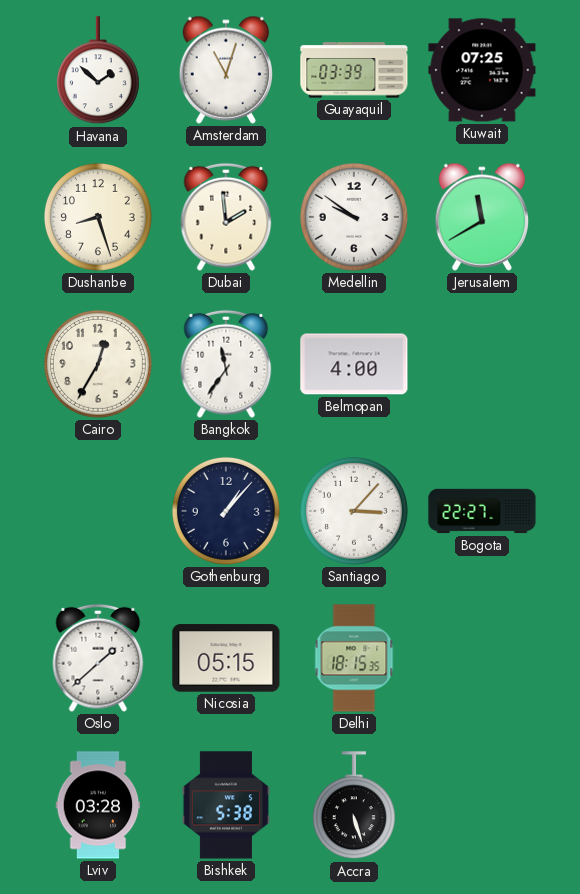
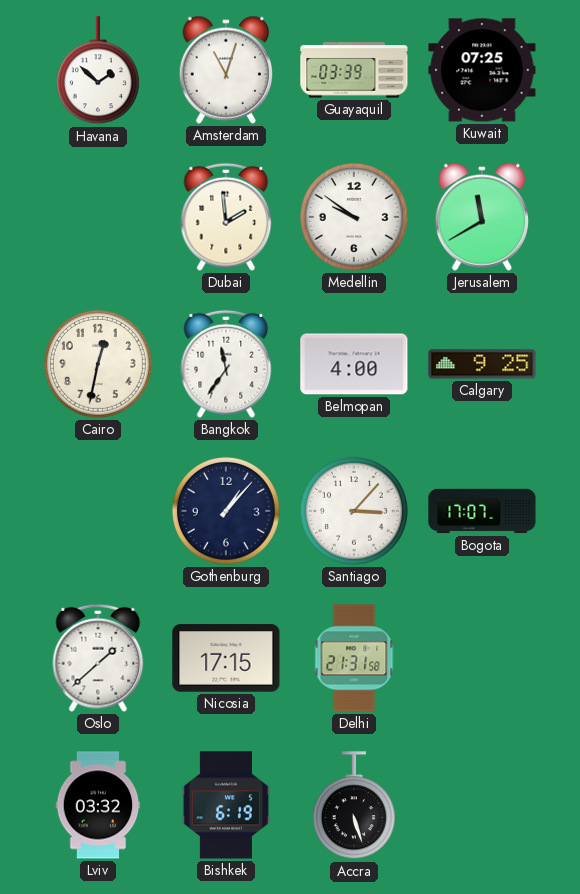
Dushanbe: 8:27 -> none
Cairo: 12:35 -> 12:32
Calgary: none -> 9:25
Bogota: 22:27 -> 17:07
Nicosia: 05:15 -> 17:15
Delhi: 18:15 -> 21:31
Lviv: 03:28 -> 03:32
Bishkek: 5:38 -> 6:19
